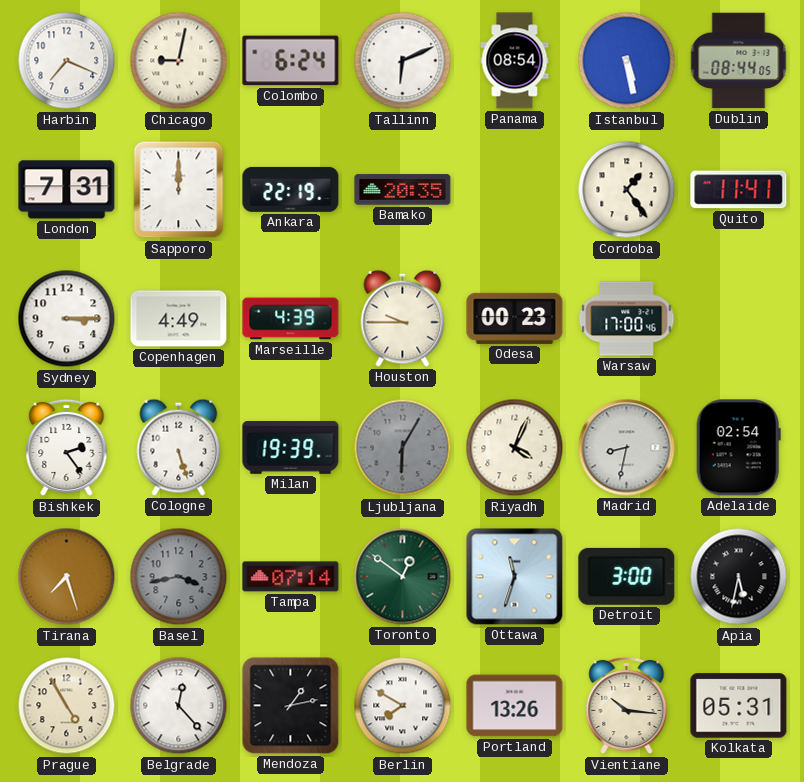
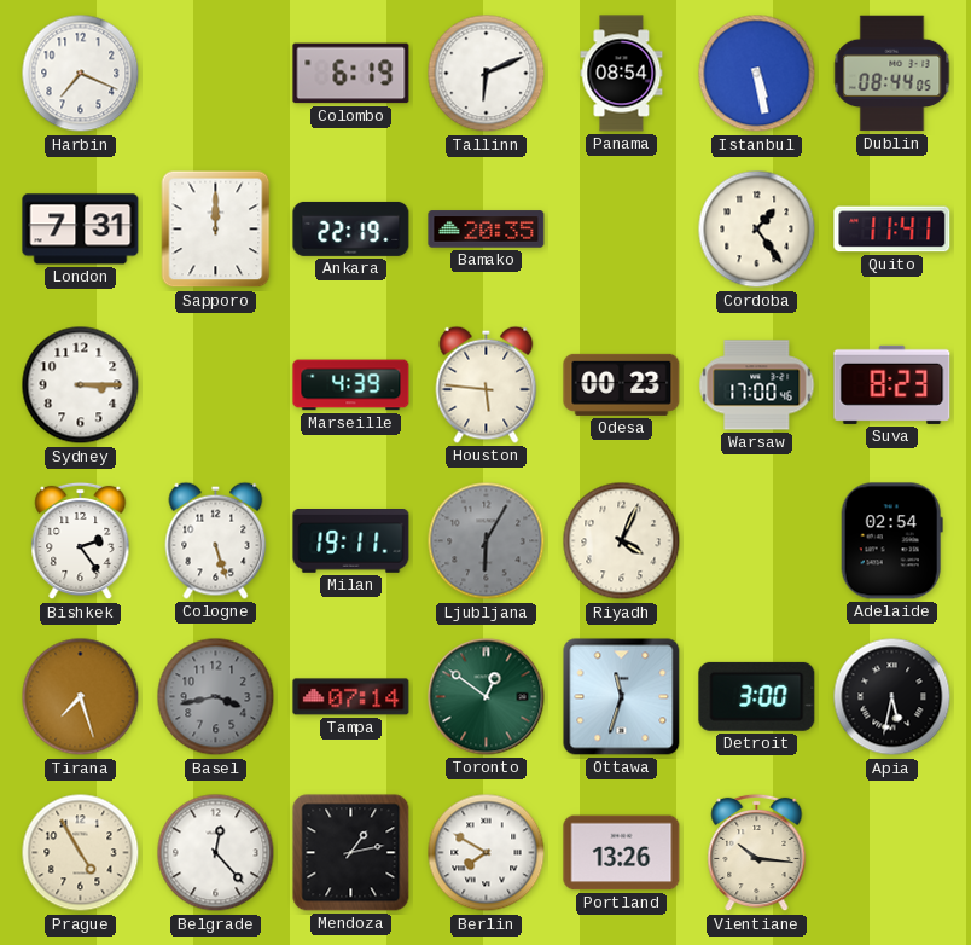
Chicago: 9:02 -> none
Colombo: 6:24 -> 6:19
Copenhagen: 4:49 -> none
Houston: 9:45 -> 5:46
Suva: none -> 8:23
Milan: 19:39 -> 19:11
Madrid: 8:32 -> none
Kolkata: 05:31 -> none
